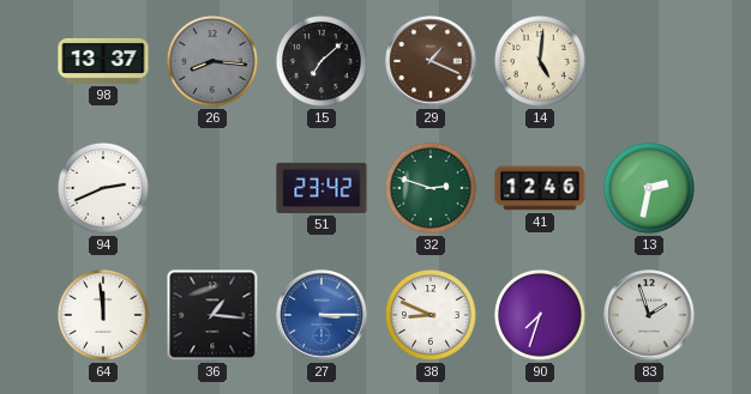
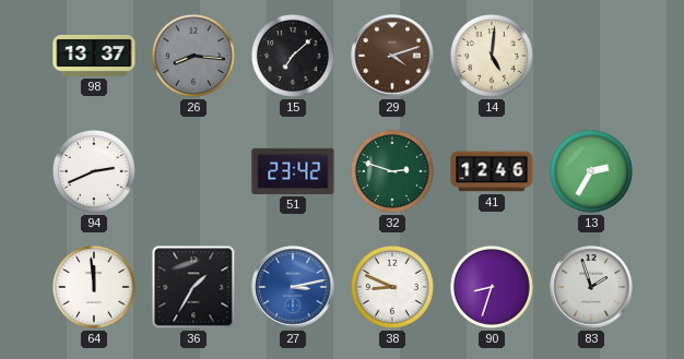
29: 1:19 -> 4:12
13: 2:32 -> 2:35
36: 1:16 -> 1:35
27: 3:15 -> 3:13
90: 7:33 -> 8:33
